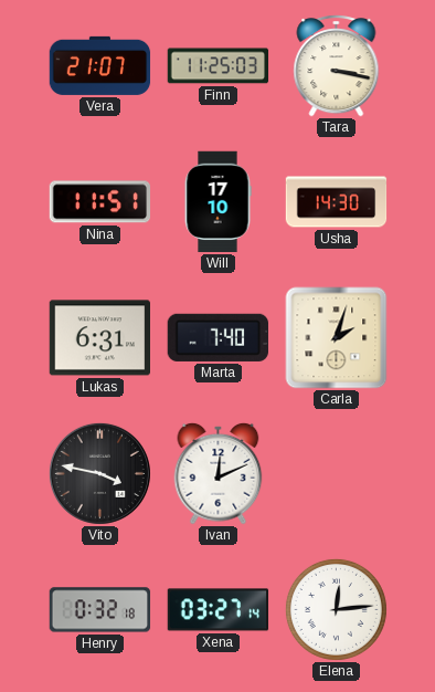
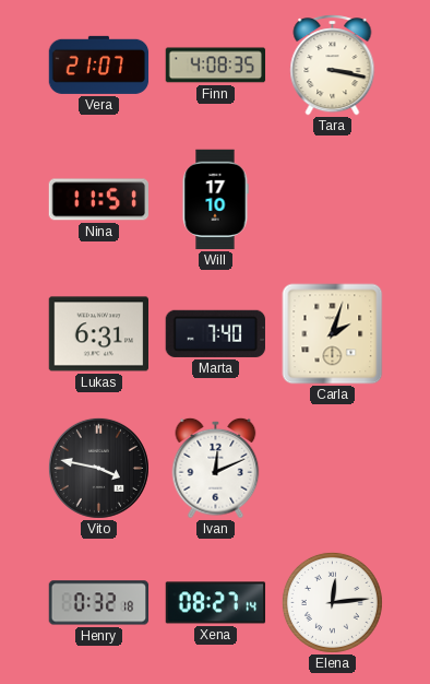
Finn: 11:25 -> 4:08
Usha: 14:30 -> none
Xena: 03:27 -> 08:27
